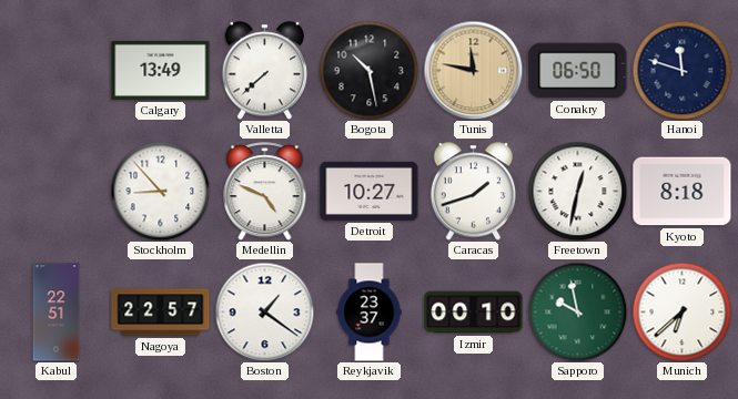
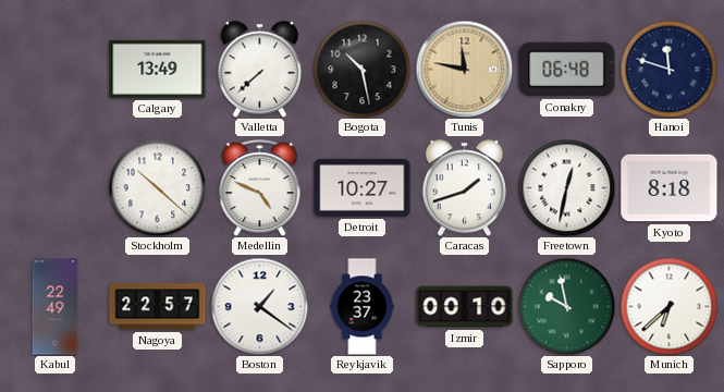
Conakry: 06:50 -> 06:48
Stockholm: 8:53 -> 10:22
Kabul: 22:51 -> 22:49
